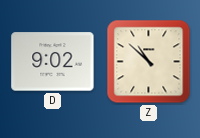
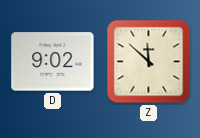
Z: 10:52 -> 11:52
